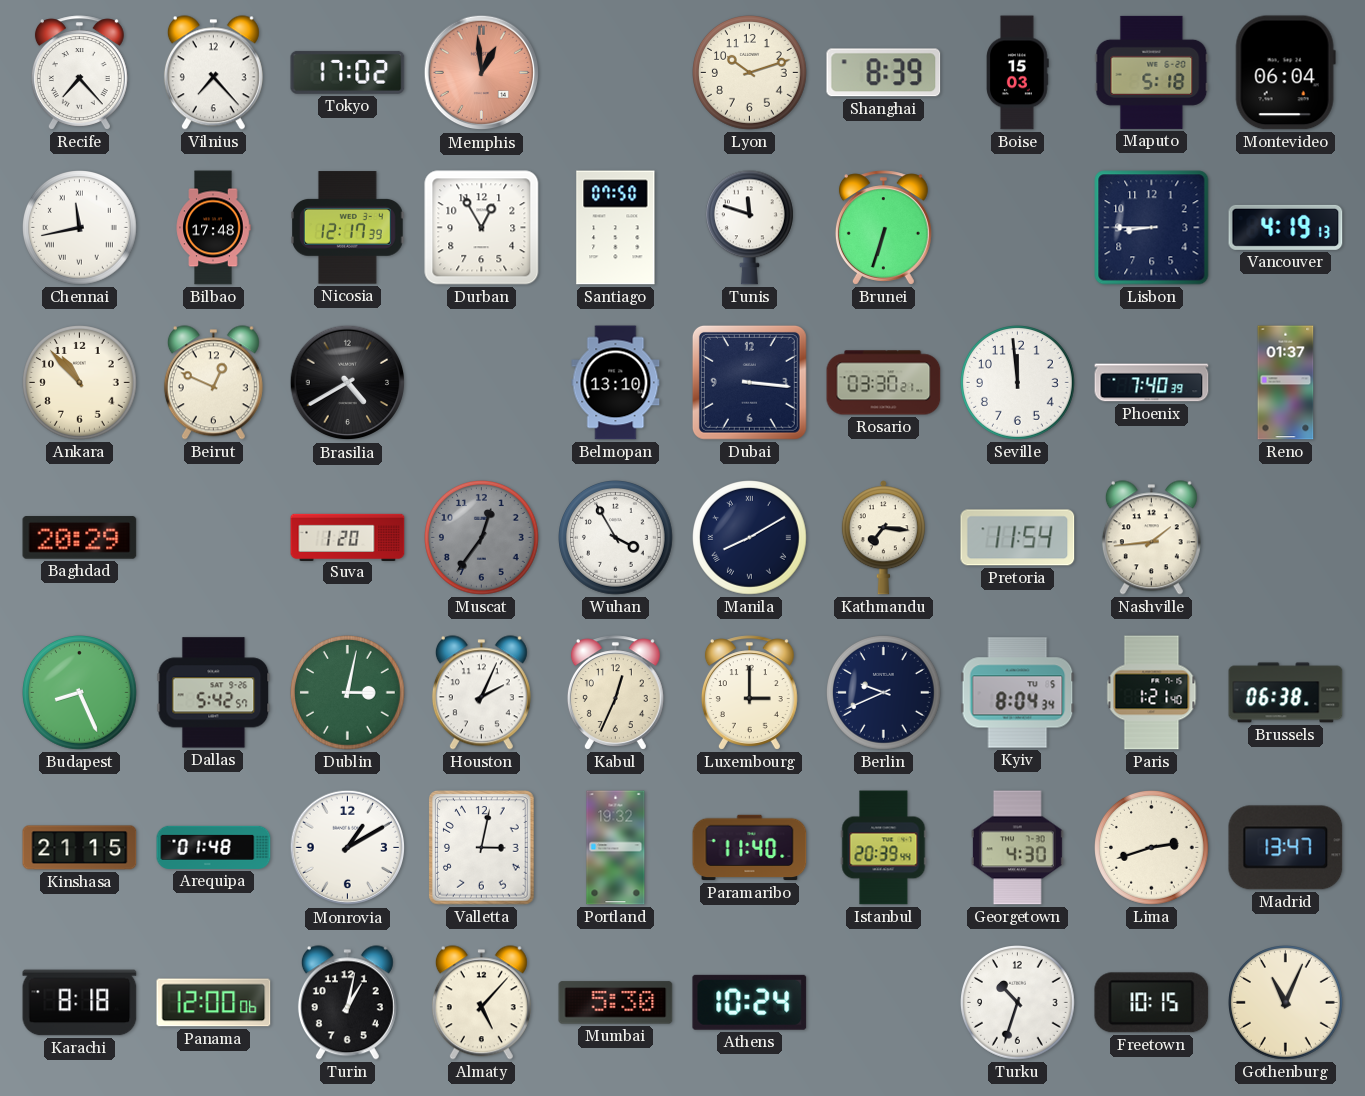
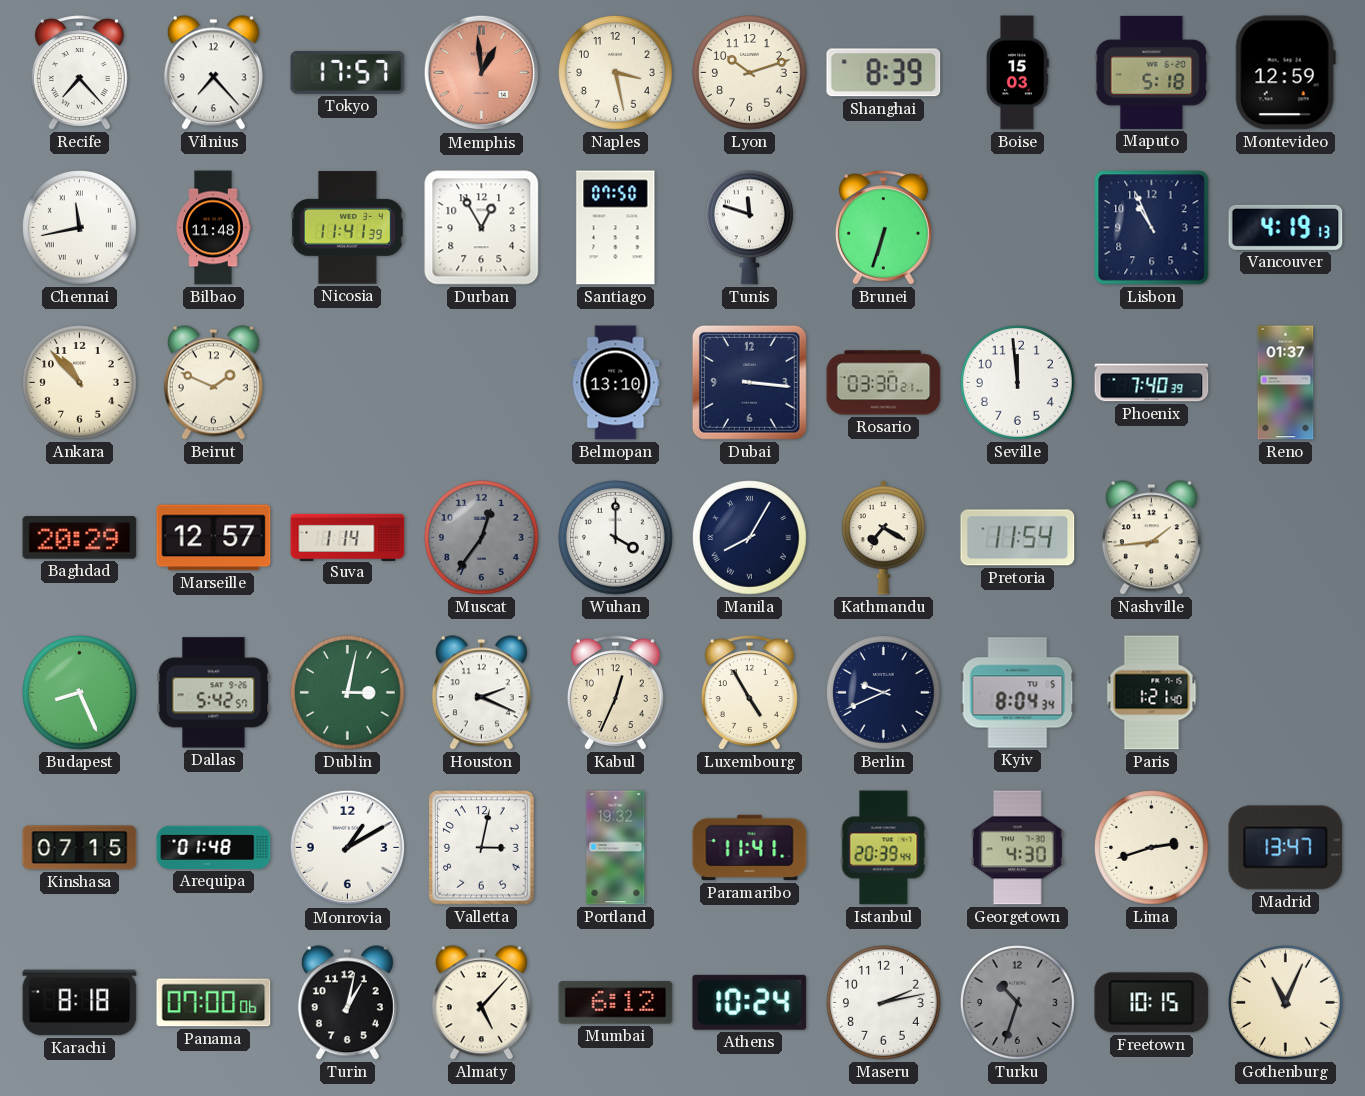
Tokyo: 17:02 -> 17:57
Naples: none -> 3:28
Montevideo: 06:04 -> 12:59
Bilbao: 17:48 -> 11:48
Nicosia: 12:17 -> 11:41
Lisbon: 8:45 -> 10:56
Beirut: 12:49 -> 1:49
Brasilia: 4:40 -> none
Marseille: none -> 12:57
Suva: 1:20 -> 1:14
Wuhan: 3:55 -> 4:00
Manila: 8:10 -> 8:05
Kathmandu: 7:16 -> 7:20
Houston: 2:04 -> 2:19
Luxembourg: 3:00 -> 4:55
Brussels: 06:38 -> none
Kinshasa: 21:15 -> 07:15
Paramaribo: 11:40 -> 11:41
Panama: 12:00 -> 07:00
Mumbai: 5:30 -> 6:12
Maseru: none -> 2:13
Turku dial: white -> grey
